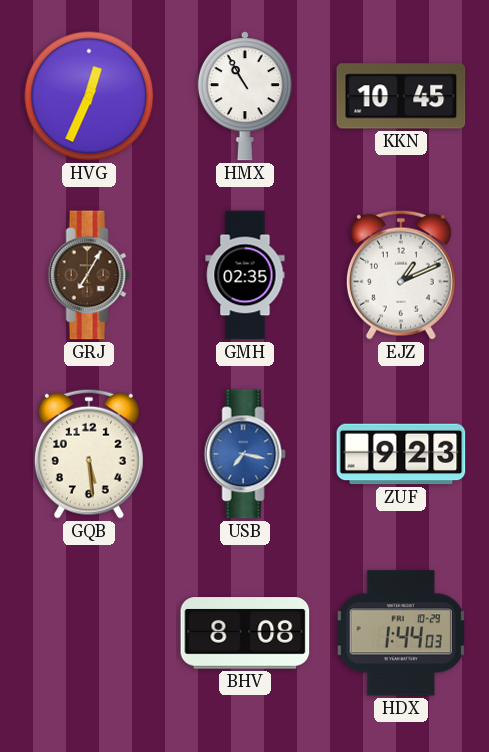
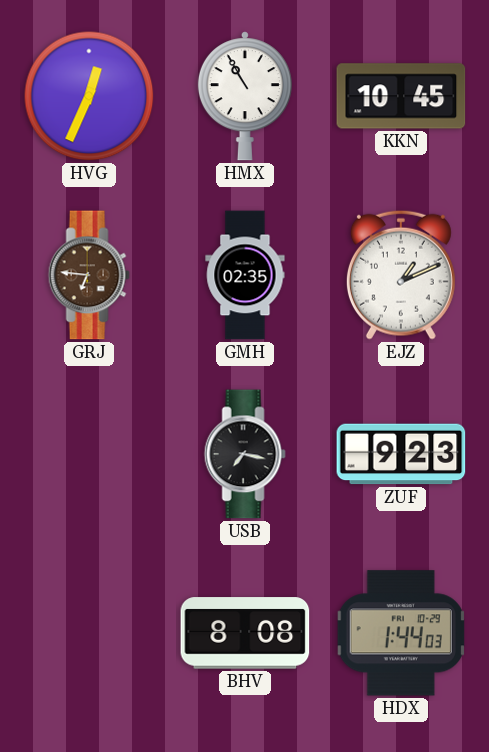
GRJ: 7:05 -> 6:46
GQB: 5:29 -> none
USB dial: blue -> black
